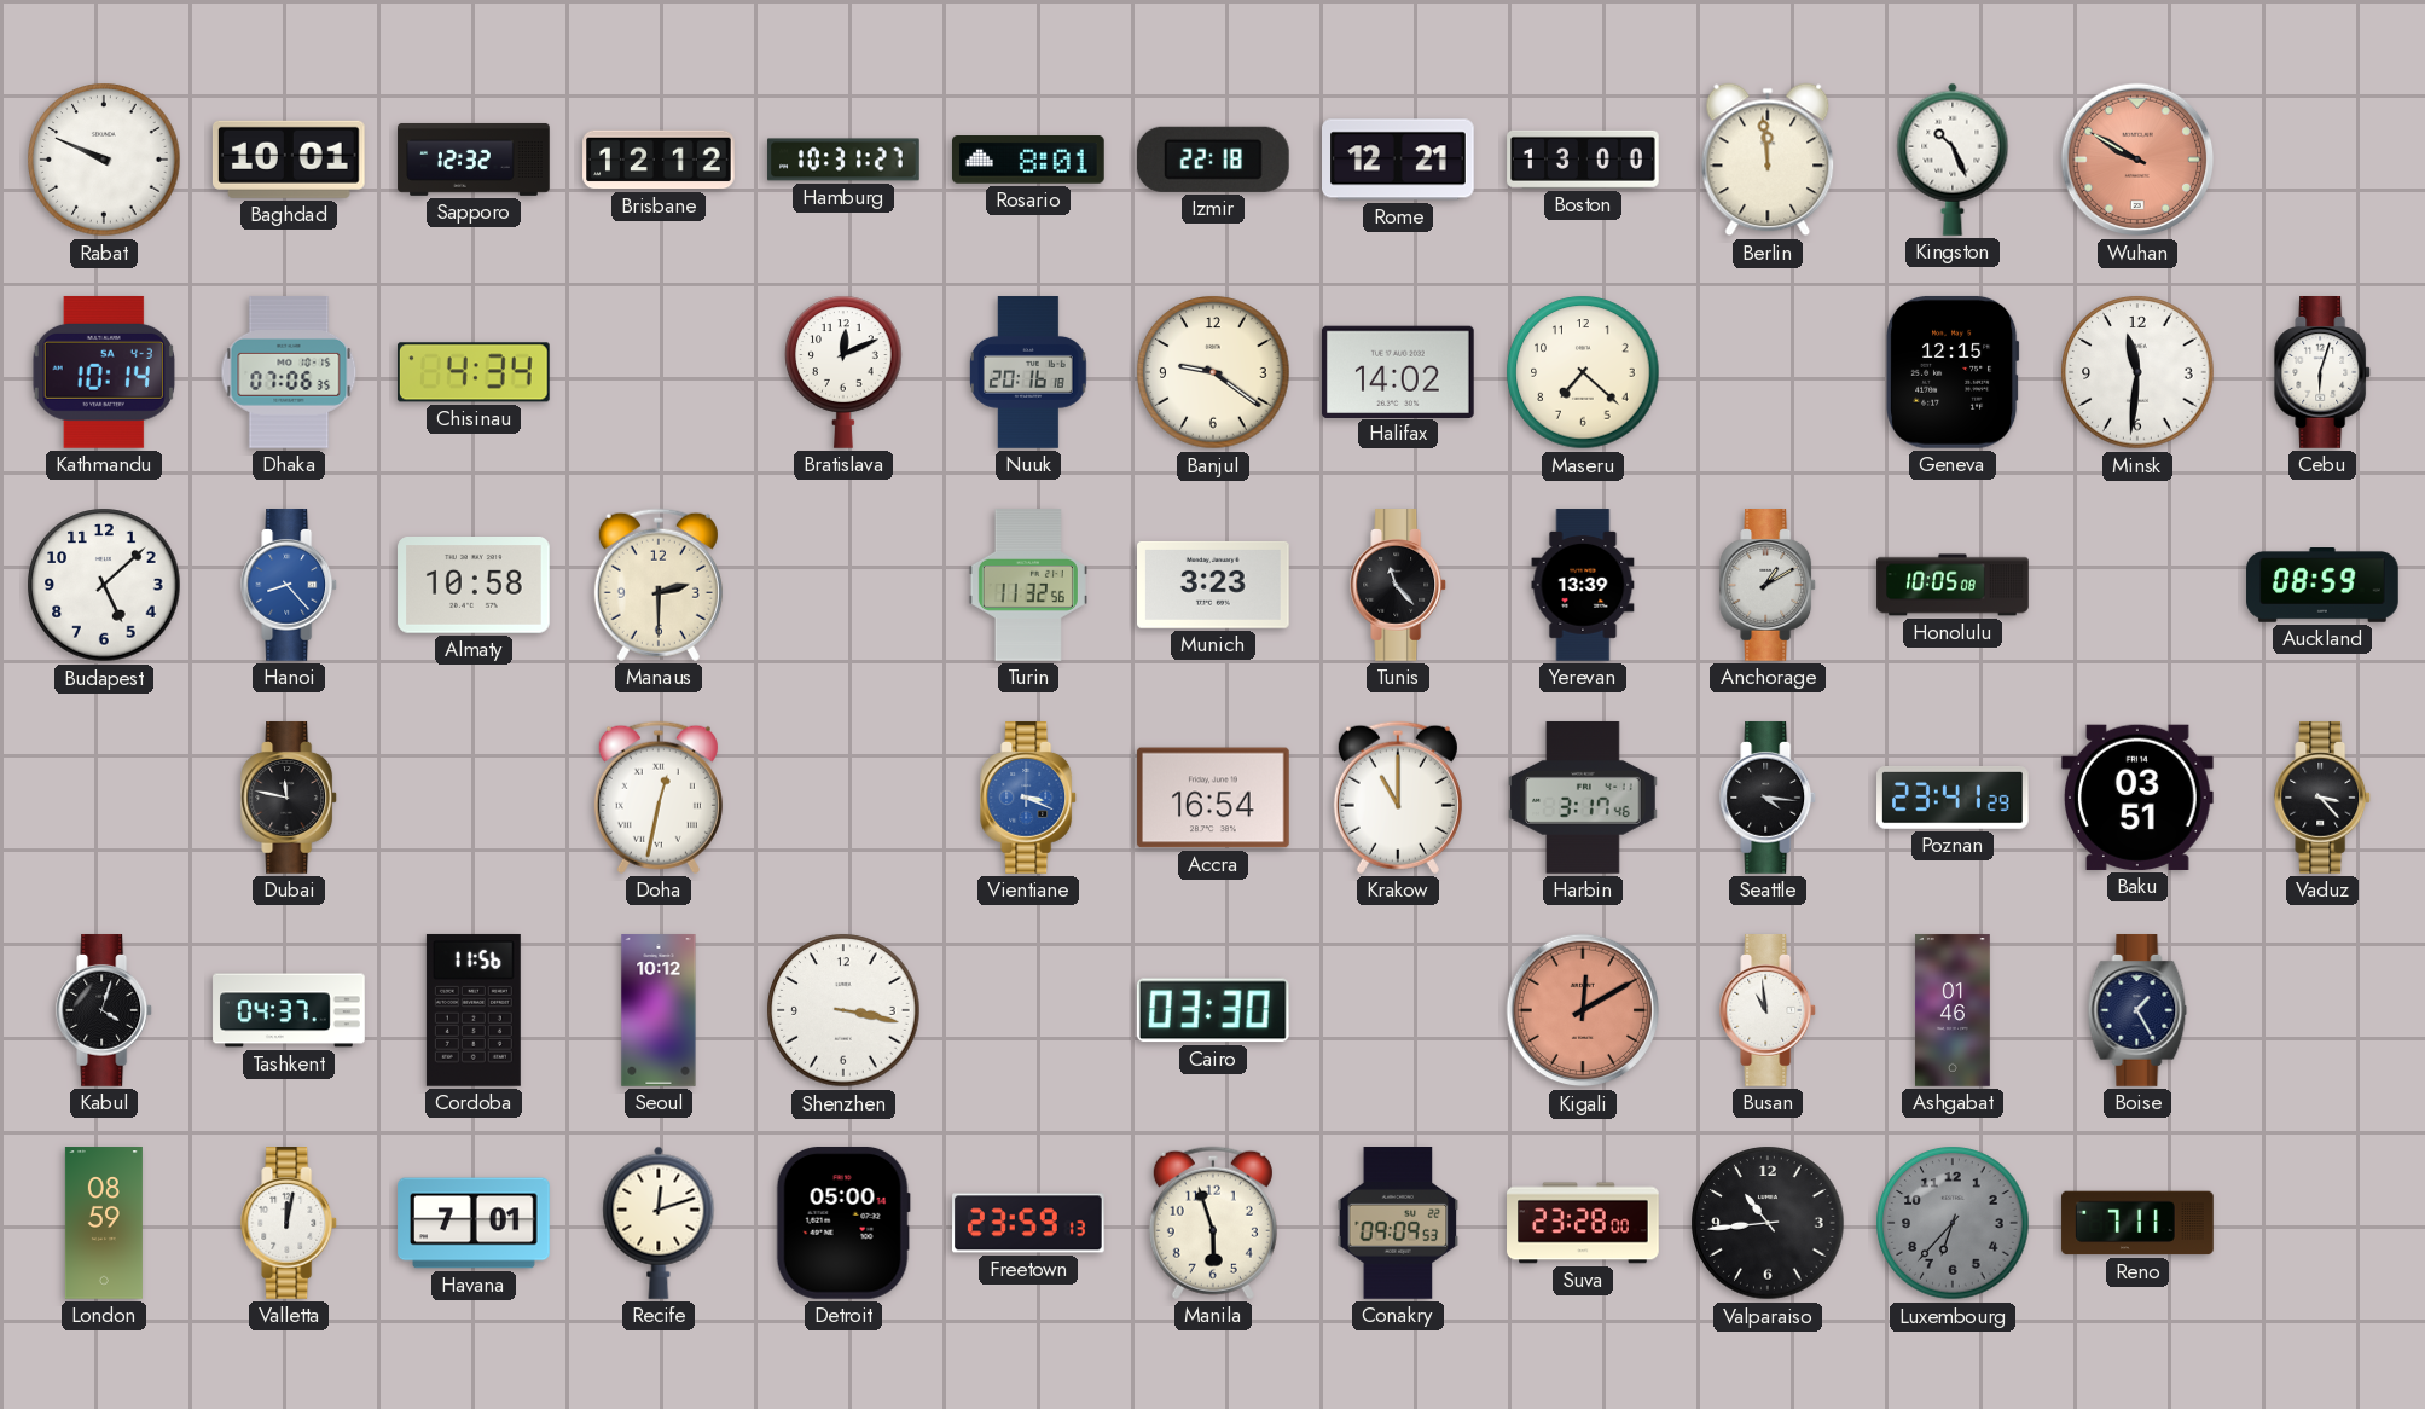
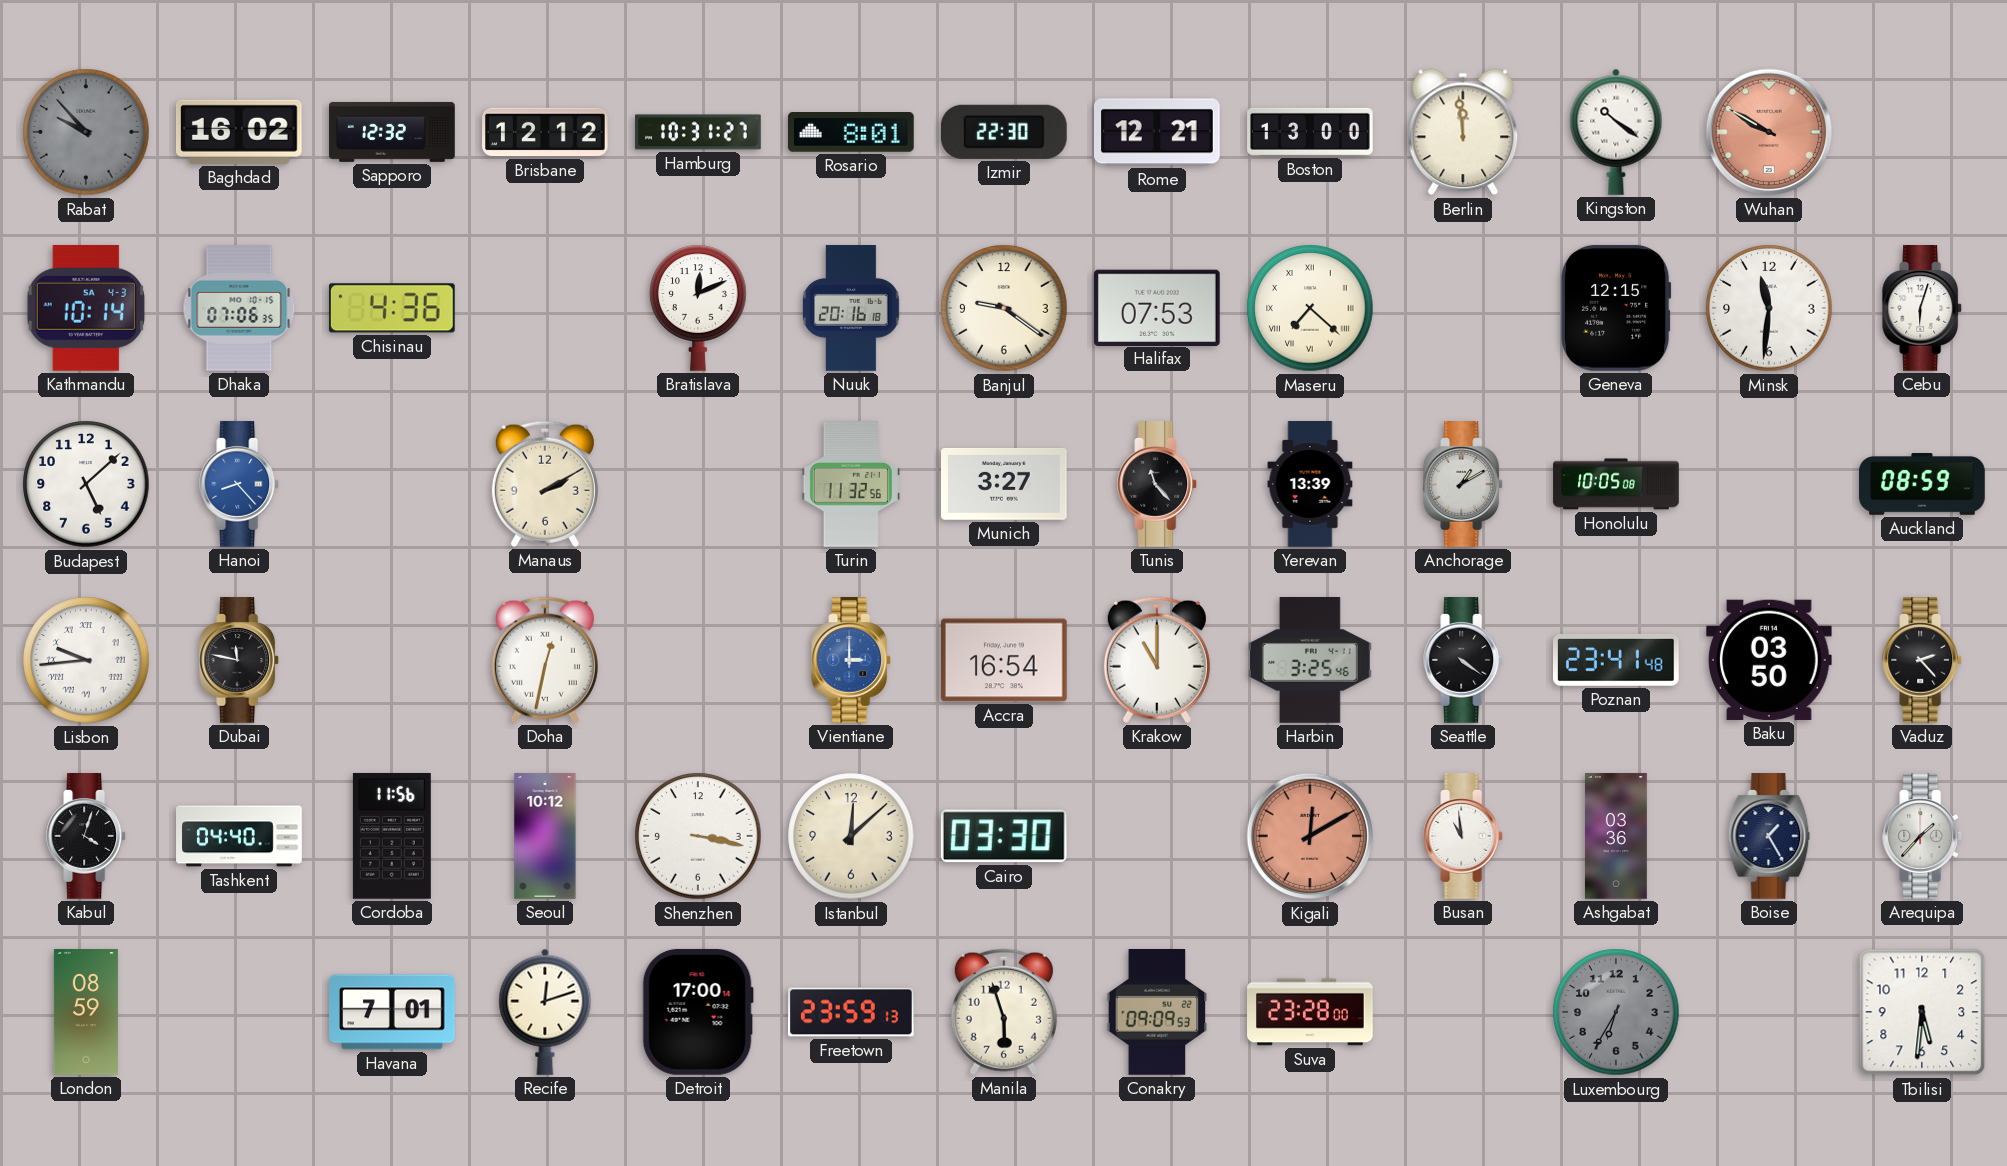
Rabat: 9:49 -> 9:53
Rabat dial: white -> grey
Baghdad: 10:01 -> 16:02
Izmir: 22:18 -> 22:30
Kingston: 10:26 -> 10:21
Chisinau: 4:34 -> 4:36
Halifax: 14:02 -> 07:53
Maseru numerals: Arabic -> Roman
Almaty: 10:58 -> none
Manaus: 2:30 -> 2:10
Munich: 3:23 -> 3:27
Lisbon: none -> 9:44
Vientiane: 3:19 -> 3:00
Harbin: 3:17 -> 3:25
Seattle: 4:16 -> 4:21
Poznan: 23:41:29 -> 23:41:48
Baku: 03:51 -> 03:50
Vaduz: 3:23 -> 2:23
Tashkent: 04:37 -> 04:40
Istanbul: none -> 12:08
Ashgabat: 01:46 -> 03:36
Arequipa: none -> 1:37
Valletta: 12:02 -> none
Detroit: 05:00 -> 17:00
Valparaiso: 10:44 -> none
Luxembourg: 6:37 -> 6:35
Reno: 7:11 -> none
Tbilisi: none -> 5:31
